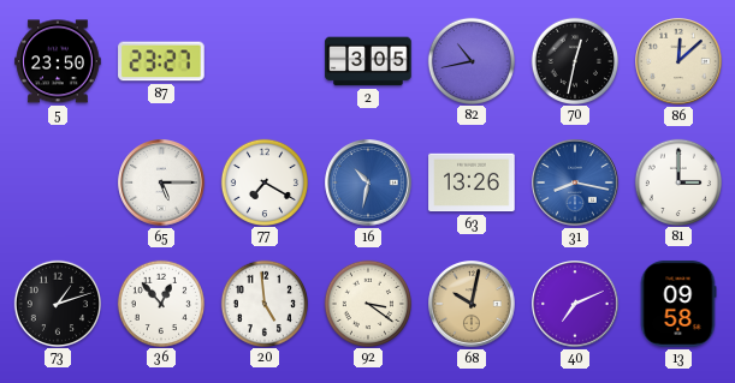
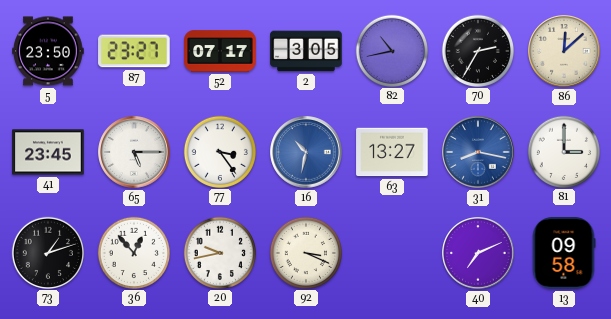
52: none -> 07:17
70: 12:32 -> 2:35
41: none -> 23:45
77: 7:20 -> 3:24
63: 13:26 -> 13:27
20: 4:59 -> 9:43
92: 3:21 -> 3:19
68: 10:02 -> none
